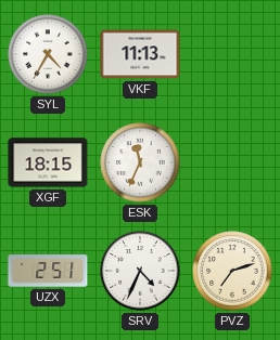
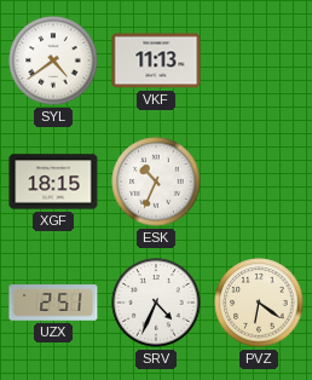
SYL: 4:35 -> 4:39
ESK: 11:34 -> 10:34
PVZ: 7:12 -> 6:21
